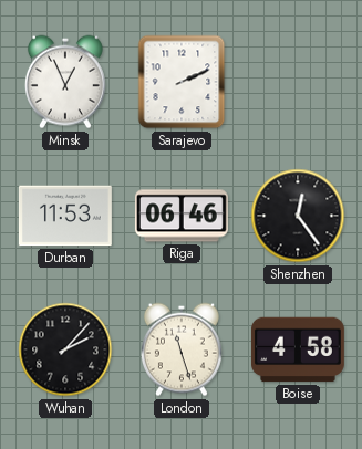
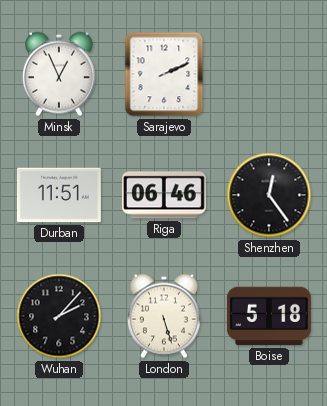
Durban: 11:53 -> 11:51
London: 11:27 -> 5:27
Boise: 4:58 -> 5:18
